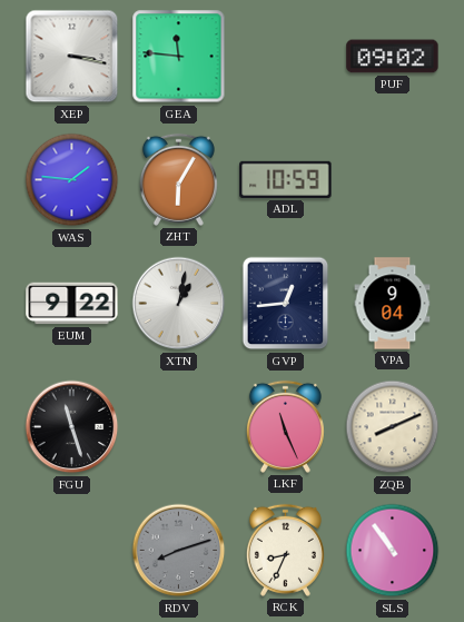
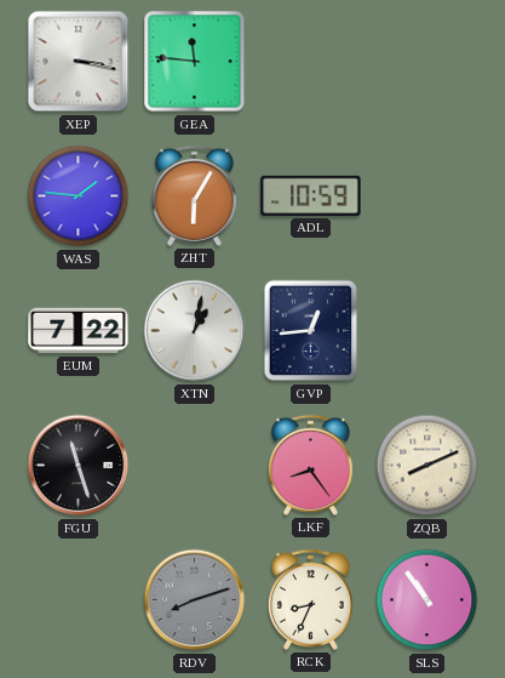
PUF: 09:02 -> none
EUM: 9:22 -> 7:22
VPA: 9:04 -> none
LKF: 11:26 -> 8:24
